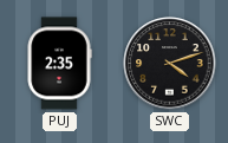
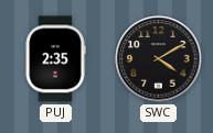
SWC: 4:12 -> 4:10
